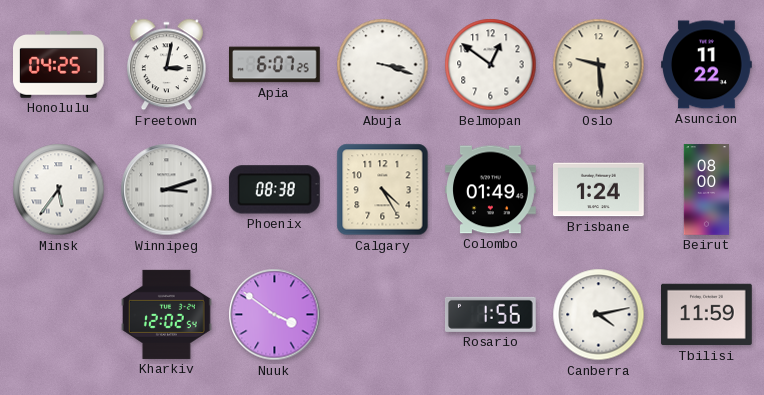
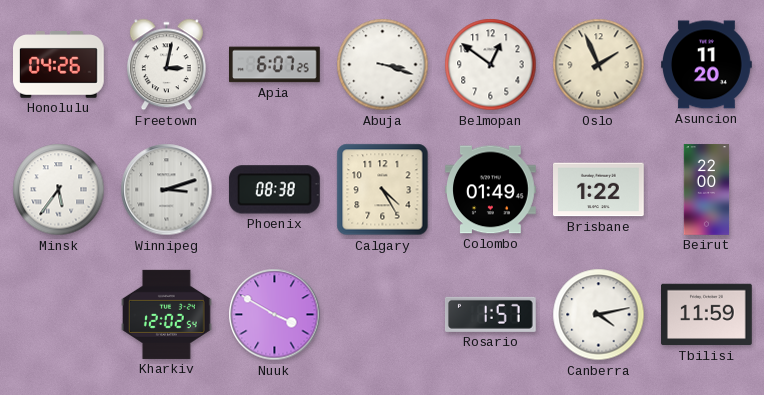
Honolulu: 04:25 -> 04:26
Oslo: 9:29 -> 1:56
Asuncion: 11:22 -> 11:20
Brisbane: 1:24 -> 1:22
Beirut: 08:00 -> 22:00
Nuuk: 3:51 -> 3:50
Rosario: 1:56 -> 1:57
